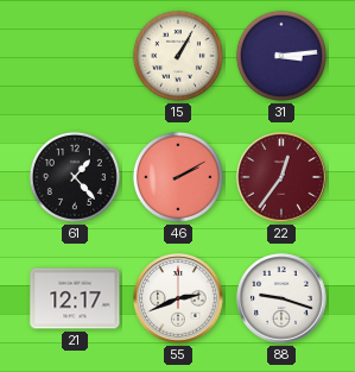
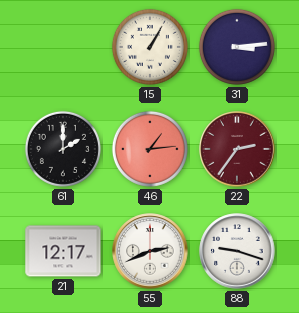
61: 1:23 -> 2:00
46: 2:10 -> 1:14
22: 12:36 -> 2:36
